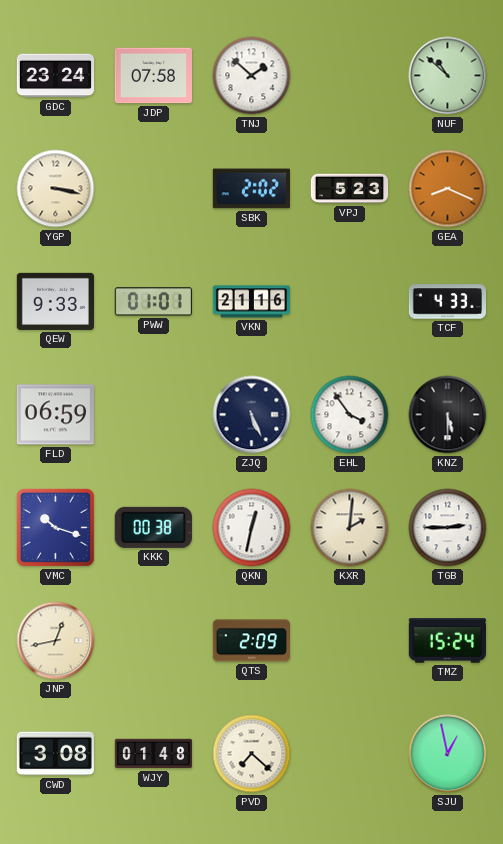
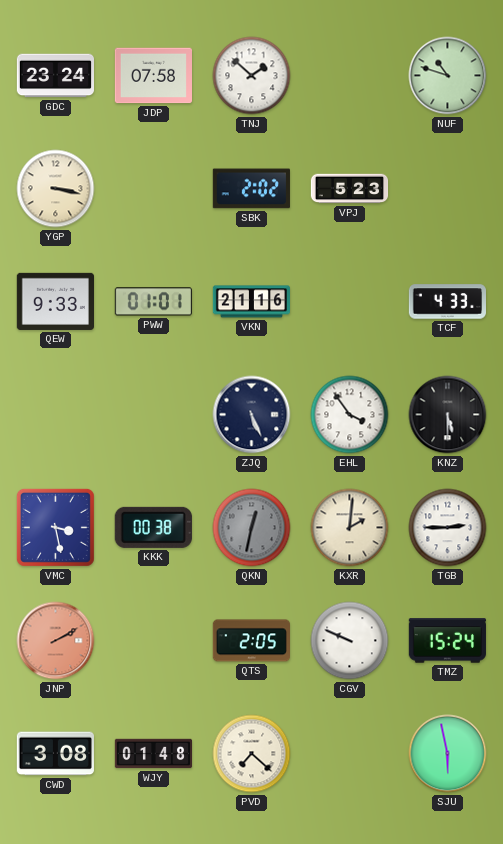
NUF: 10:52 -> 10:48
GEA: 8:19 -> none
FLD: 06:59 -> none
VMC: 10:18 -> 3:28
QKN dial: white -> grey
JNP: 12:43 -> 2:10
JNP dial: cream -> salmon
QTS: 2:09 -> 2:05
CGV: none -> 9:49
SJU: 12:58 -> 5:58
